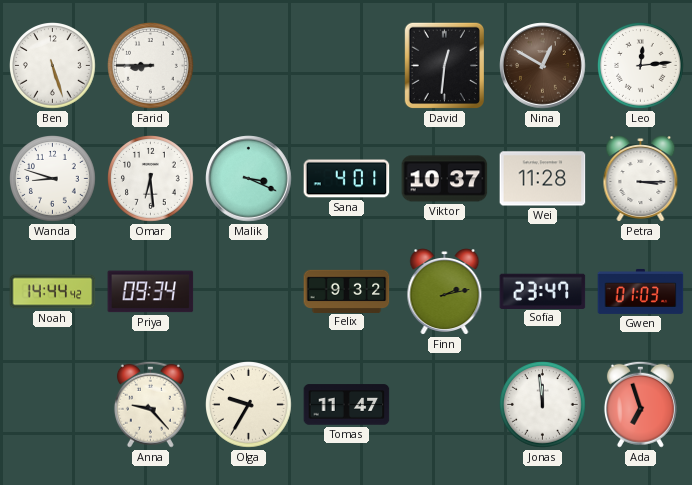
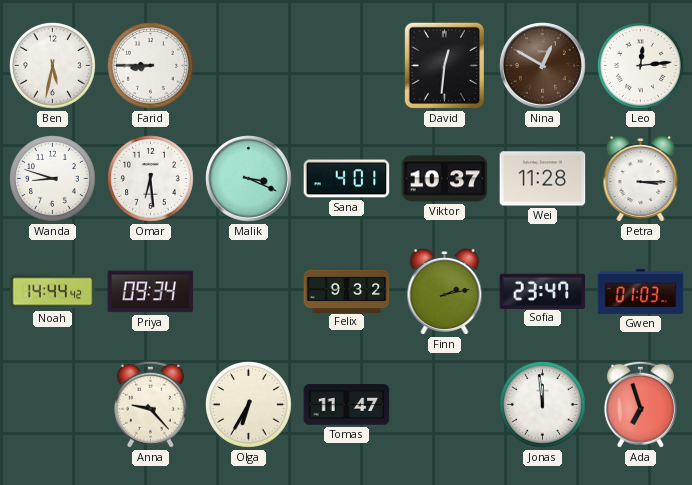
Ben: 5:27 -> 5:32
Olga: 9:35 -> 6:35
